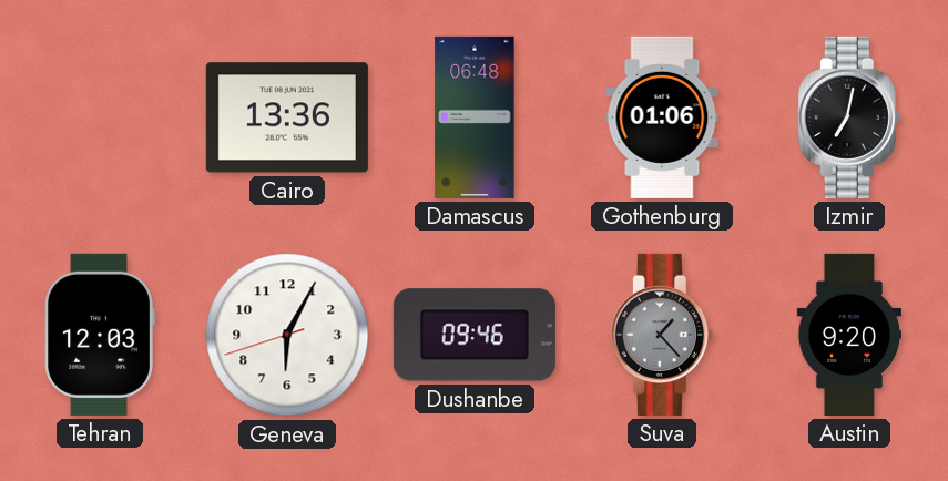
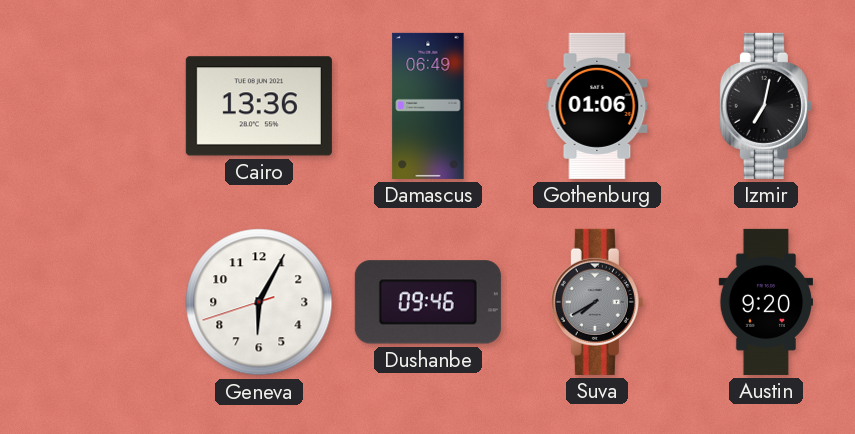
Damascus: 06:48 -> 06:49
Tehran: 12:03 -> none
Suva: 1:23 -> 7:40
